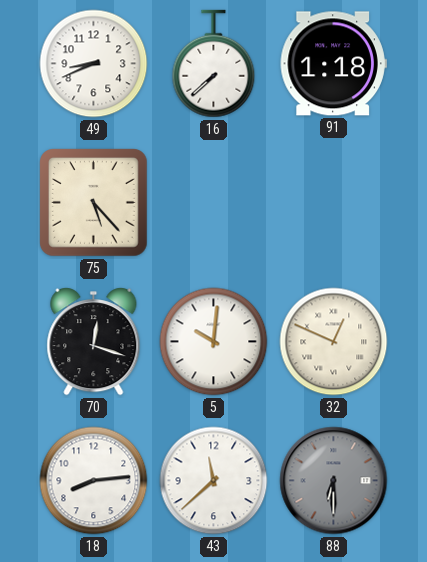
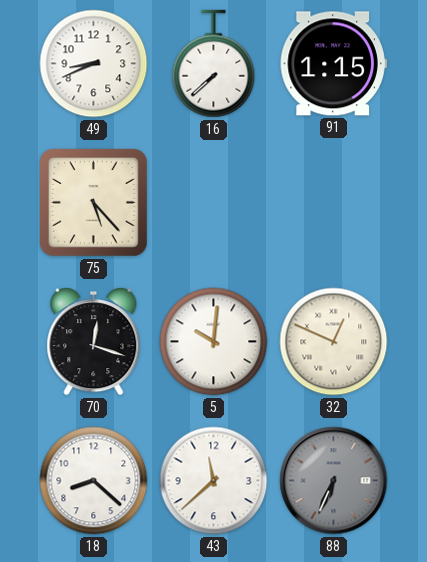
91: 1:18 -> 1:15
18: 8:14 -> 8:22
88: 6:30 -> 6:34
